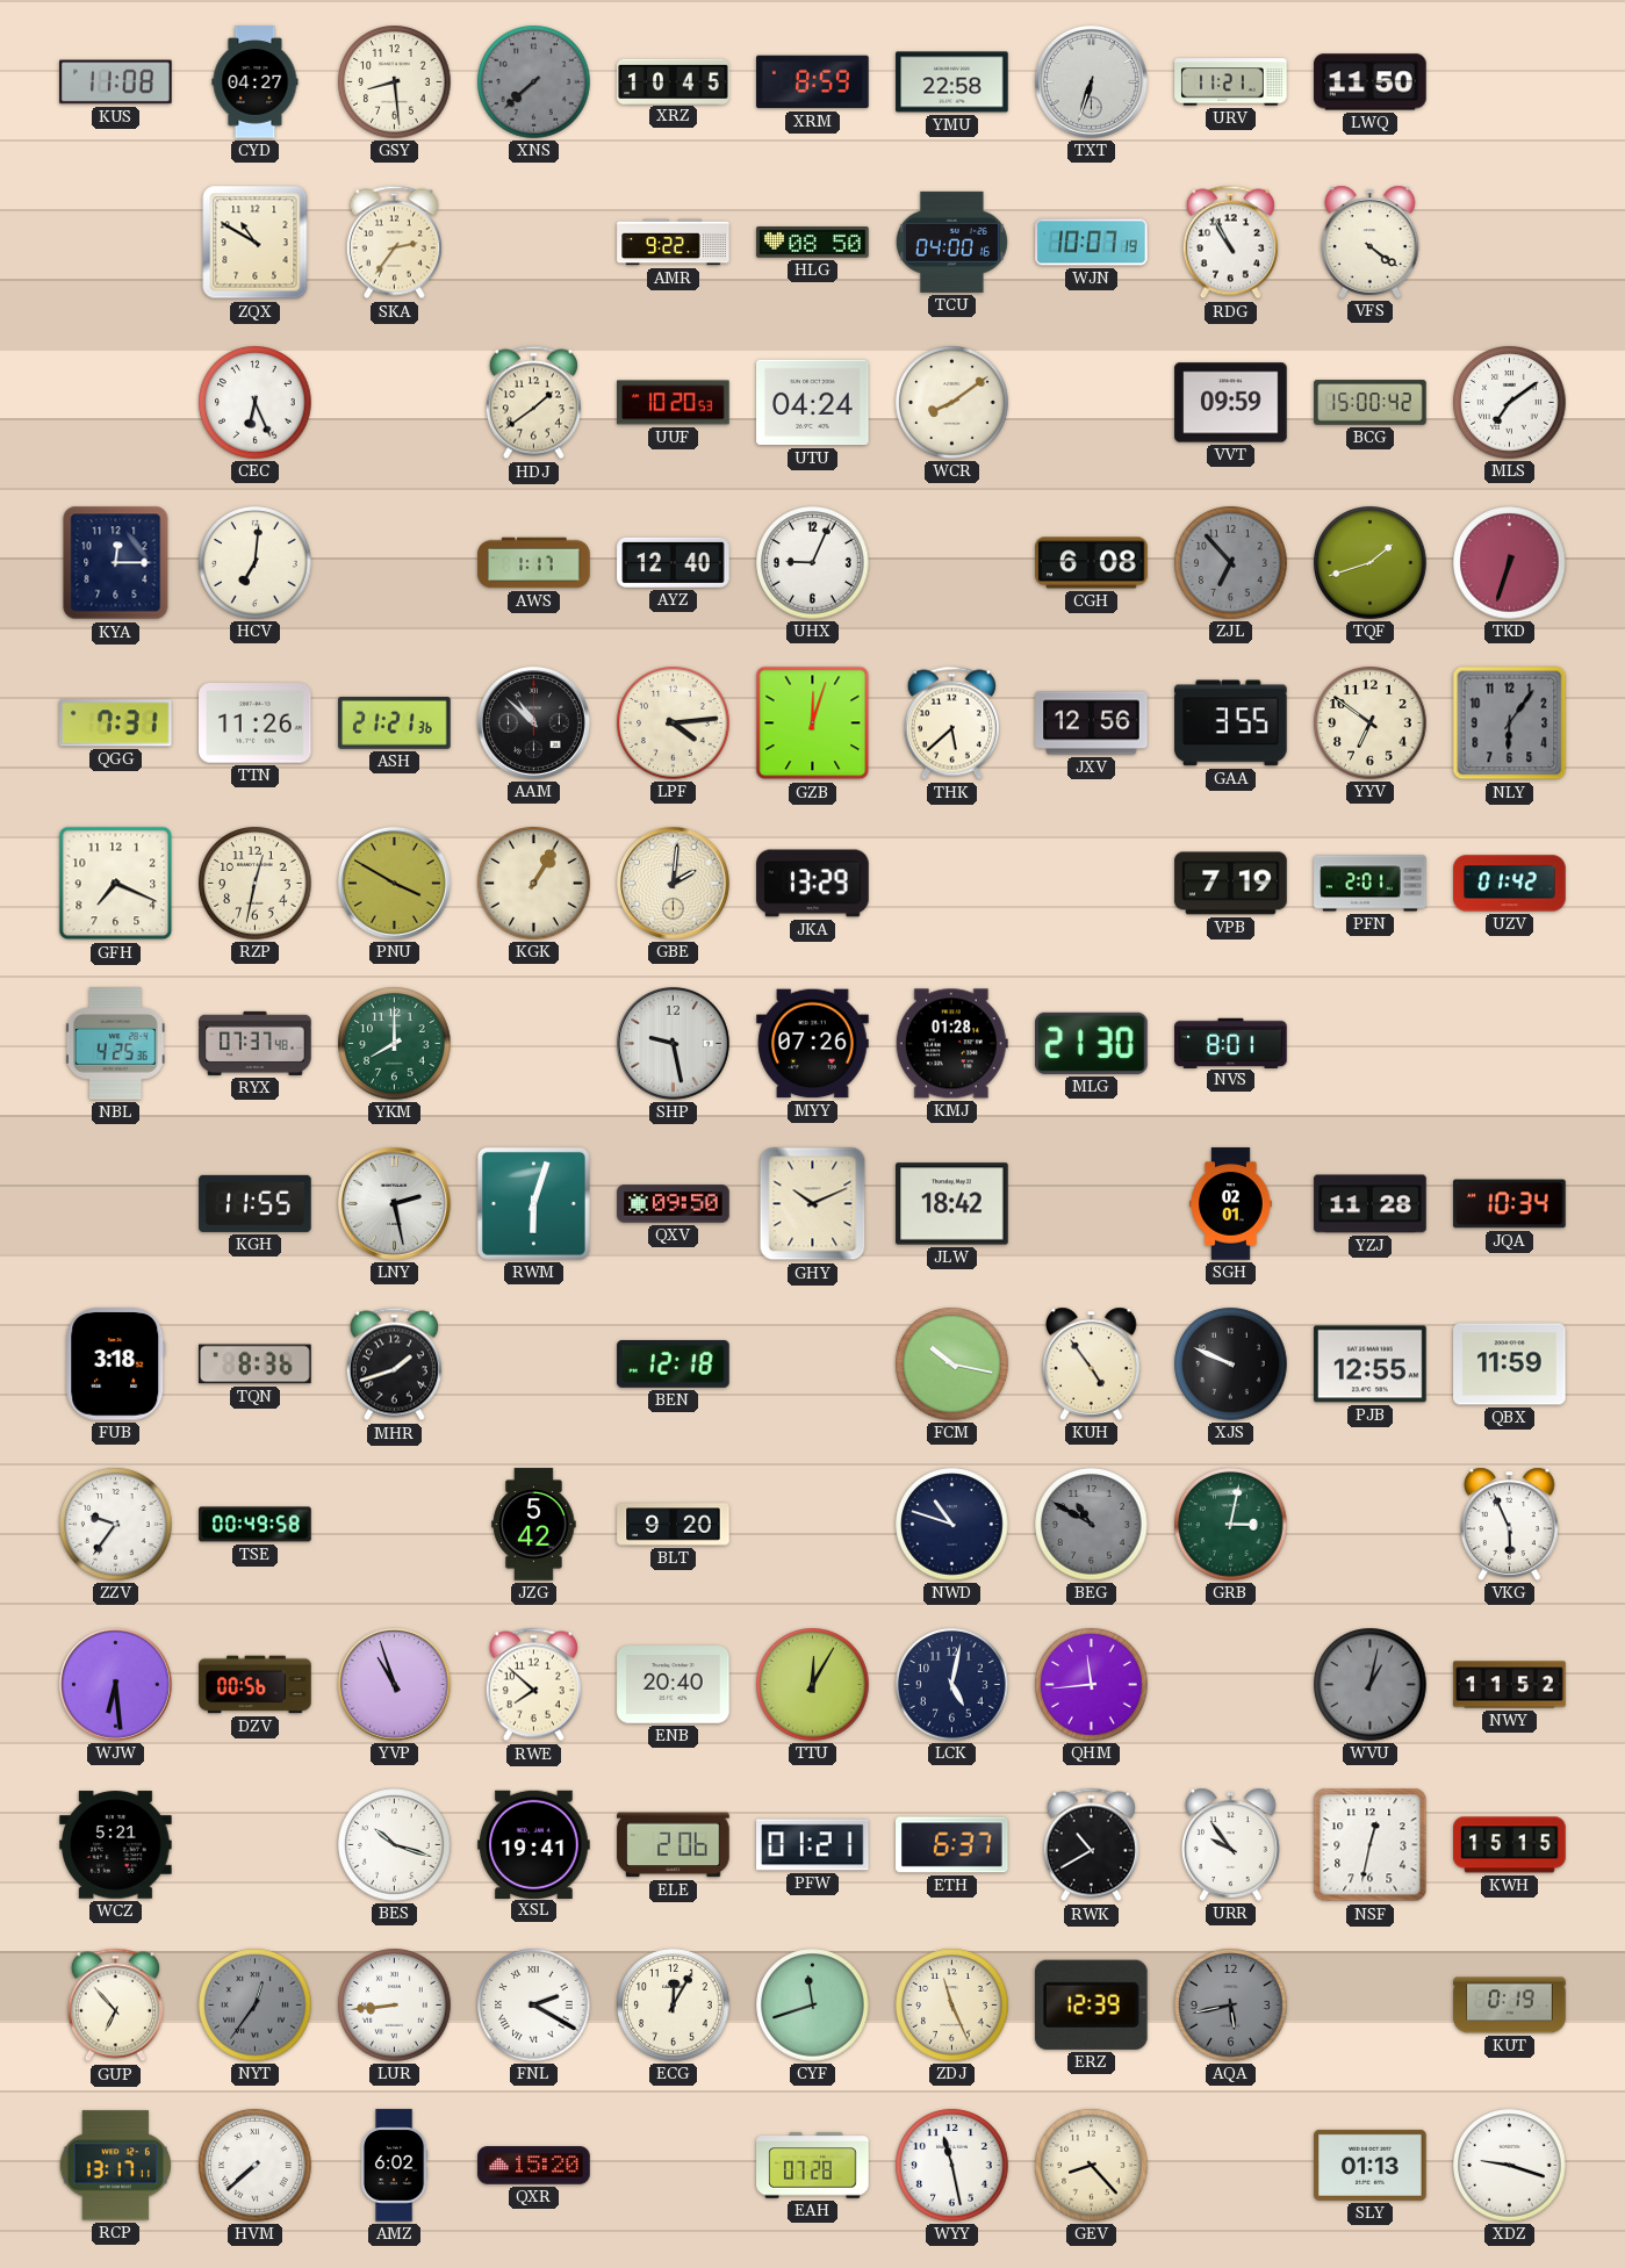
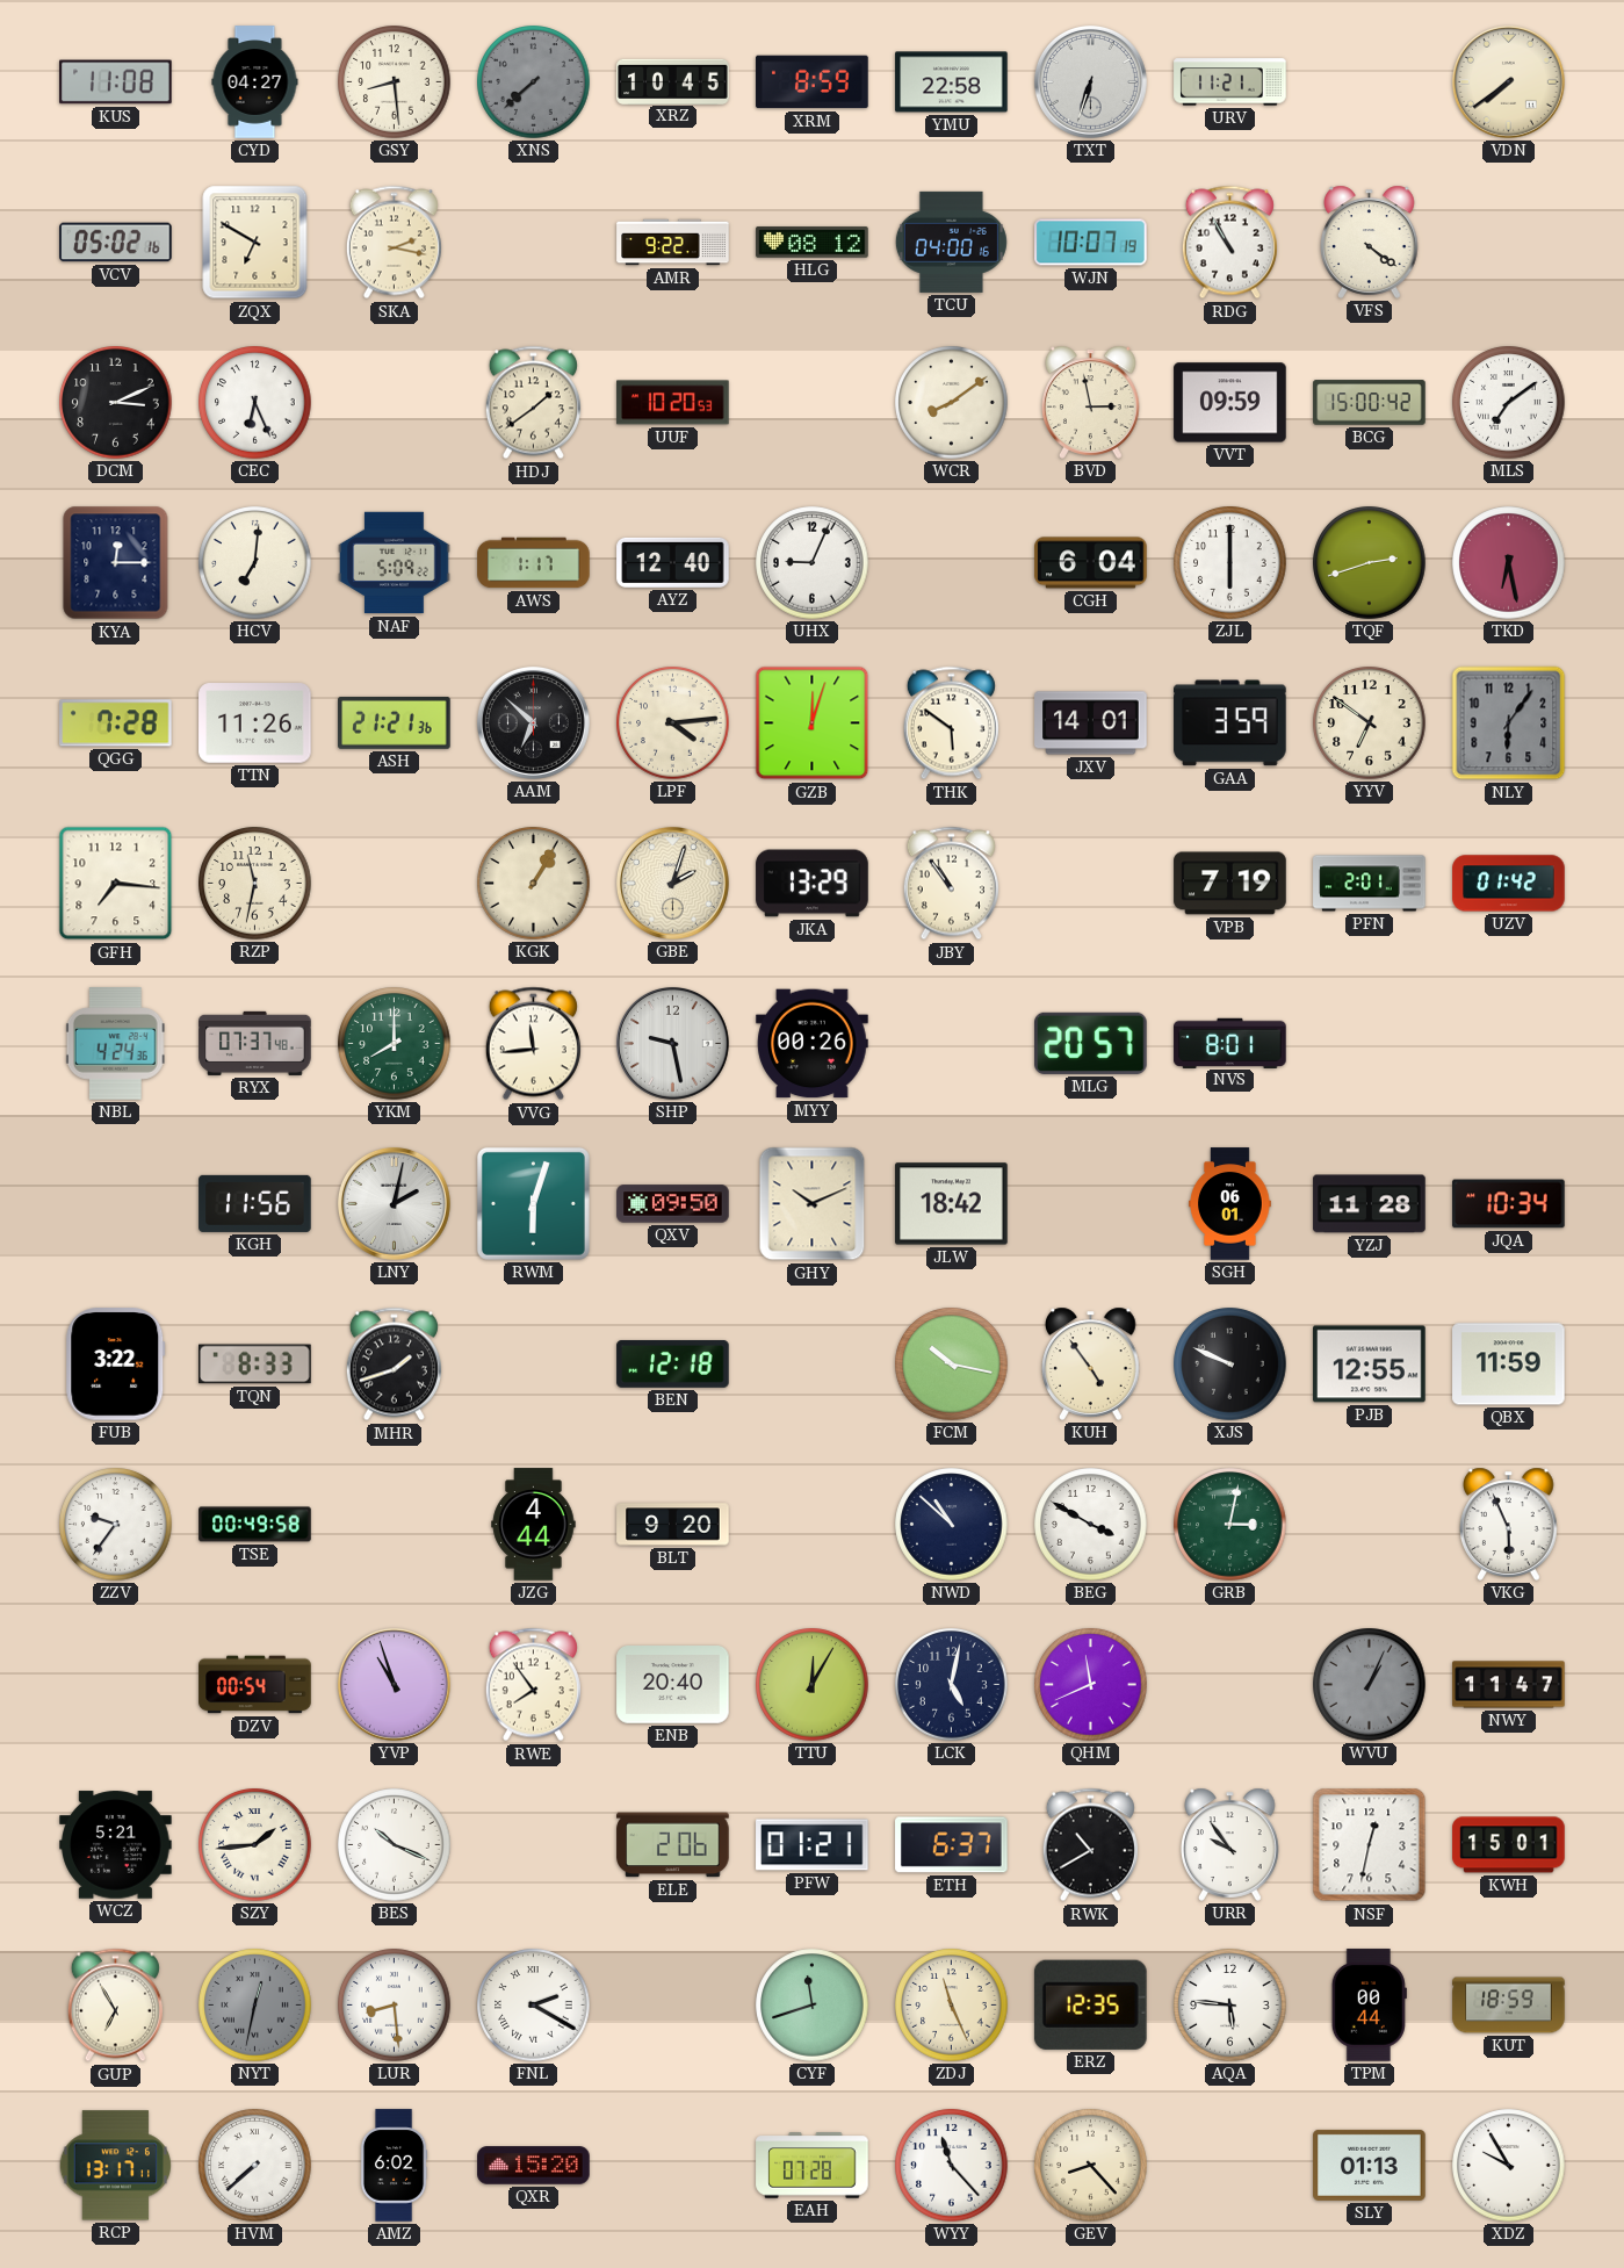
LWQ: 11:50 -> none
VDN: none -> 7:39
VCV: none -> 05:02
ZQX: 10:50 -> 6:50
SKA: 2:36 -> 2:17
HLG: 08:50 -> 08:12
DCM: none -> 3:11
UTU: 04:24 -> none
BVD: none -> 2:58
NAF: none -> 5:09
CGH: 6:08 -> 6:04
ZJL: 6:53 -> 6:00
ZJL dial: grey -> white
TQF: 1:42 -> 2:42
TKD: 6:33 -> 6:28
QGG: 7:31 -> 7:28
AAM: 10:52 -> 6:52
THK: 5:38 -> 5:51
JXV: 12:56 -> 14:01
GAA: 3:55 -> 3:59
GFH: 7:19 -> 7:16
RZP: 12:32 -> 11:32
PNU: 3:50 -> none
GBE: 2:01 -> 2:03
JBY: none -> 10:54
NBL: 4:25 -> 4:24
VVG: none -> 11:44
MYY: 07:26 -> 00:26
KMJ: 01:28 -> none
MLG: 21:30 -> 20:57
KGH: 11:55 -> 11:56
LNY: 2:28 -> 2:02
SGH: 02:01 -> 06:01
FUB: 3:18 -> 3:22
TQN: 8:36 -> 8:33
JZG: 5:42 -> 4:44
NWD: 10:48 -> 10:52
BEG: 10:50 -> 3:50
BEG dial: grey -> white
WJW: 6:29 -> none
DZV: 00:56 -> 00:54
RWE: 7:52 -> 7:54
QHM: 11:44 -> 11:41
WVU: 1:02 -> 1:04
NWY: 11:52 -> 11:47
SZY: none -> 1:44
BES: 10:18 -> 10:19
XSL: 19:41 -> none
KWH: 15:15 -> 15:01
GUP: 6:53 -> 6:55
NYT: 12:36 -> 12:32
LUR: 8:44 -> 8:29
ECG: 12:05 -> none
ERZ: 12:39 -> 12:35
AQA: 5:43 -> 5:46
AQA dial: grey -> white
TPM: none -> 00:44
KUT: 0:19 -> 18:59
WYY: 11:28 -> 11:23
XDZ: 9:18 -> 9:55
